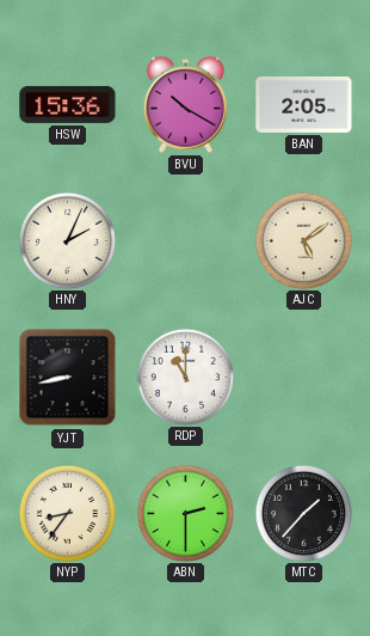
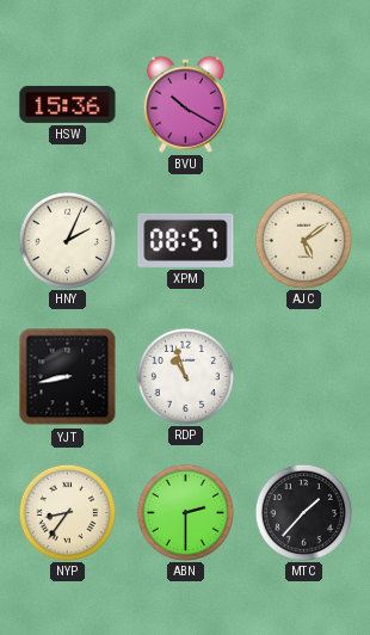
BAN: 2:05 -> none
XPM: none -> 08:57
RDP: 11:00 -> 10:57
